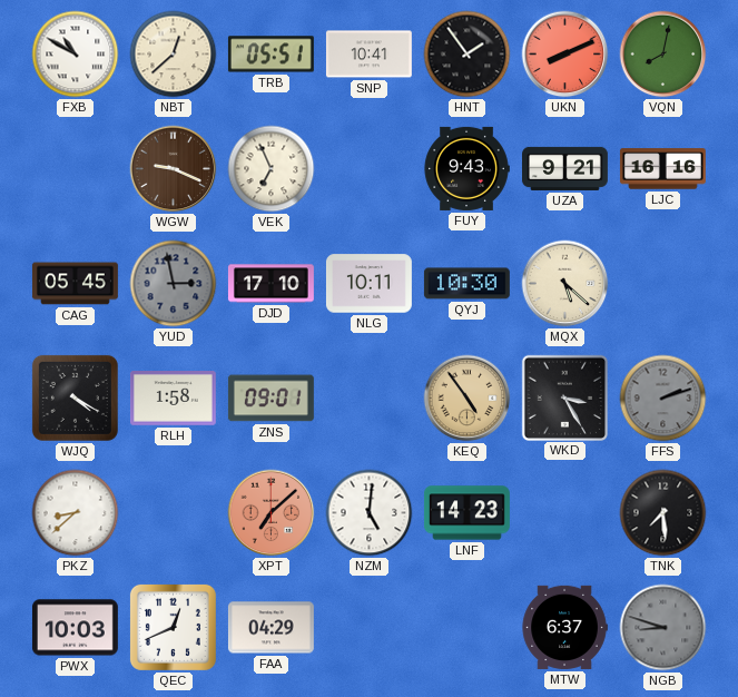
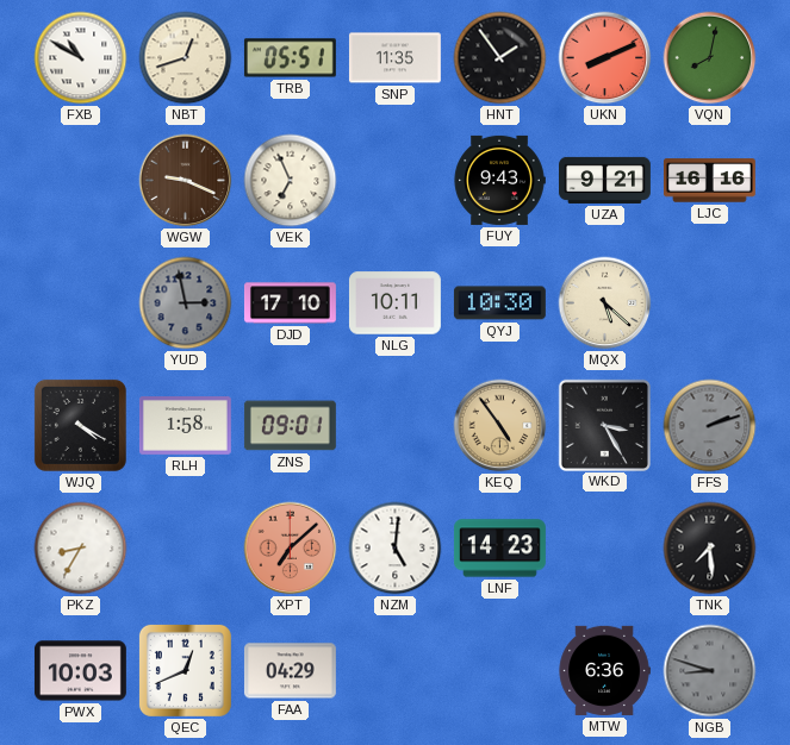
NBT: 12:38 -> 12:42
SNP: 10:41 -> 11:35
CAG: 05:45 -> none
PKZ: 8:38 -> 8:35
MTW: 6:37 -> 6:36
